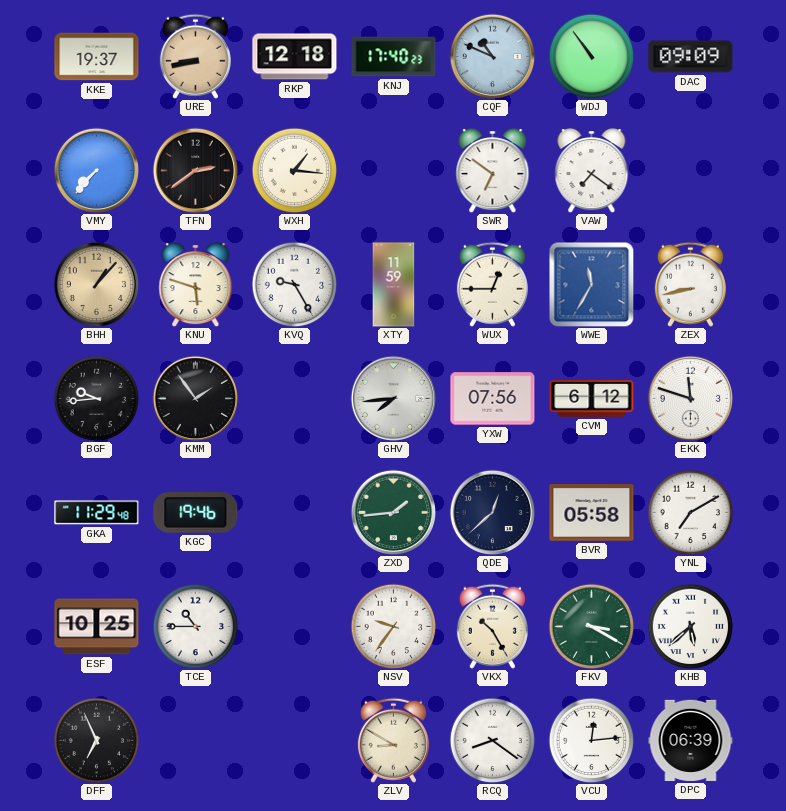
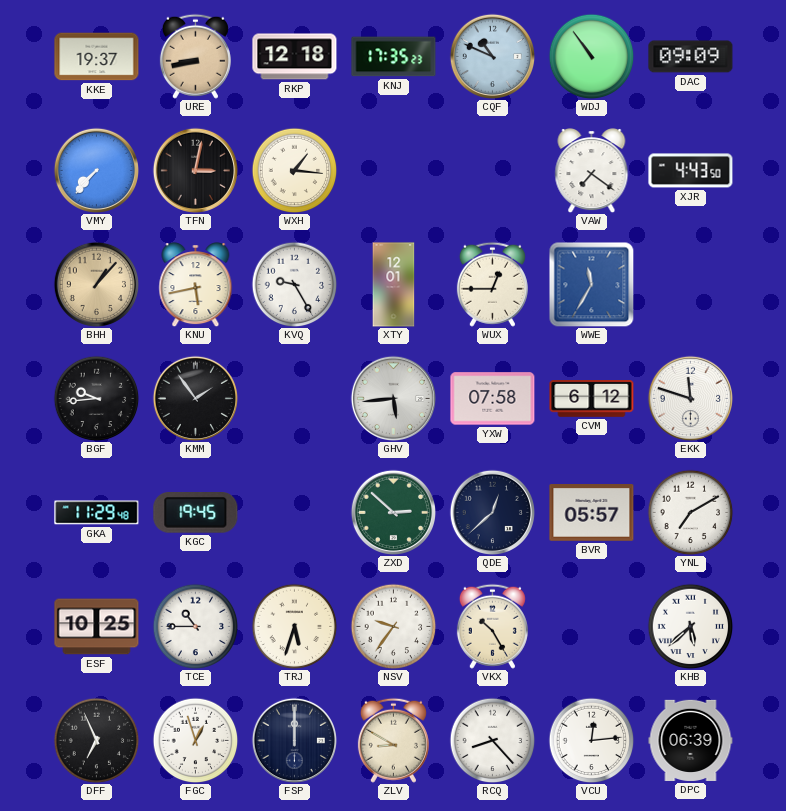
KNJ: 17:40 -> 17:35
TFN: 2:39 -> 3:02
SWR: 6:51 -> none
XJR: none -> 4:43
KNU: 5:48 -> 5:43
XTY: 11:59 -> 12:01
ZEX: 8:43 -> none
GHV: 7:44 -> 5:44
YXW: 07:56 -> 07:58
KGC: 19:46 -> 19:45
ZXD: 1:44 -> 2:52
BVR: 05:58 -> 05:57
TRJ: none -> 5:33
FKV: 3:20 -> none
FGC: none -> 12:57
FSP: none -> 12:00
RCQ: 8:21 -> 8:23
